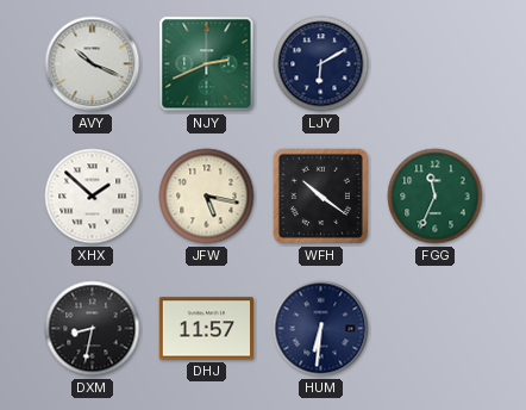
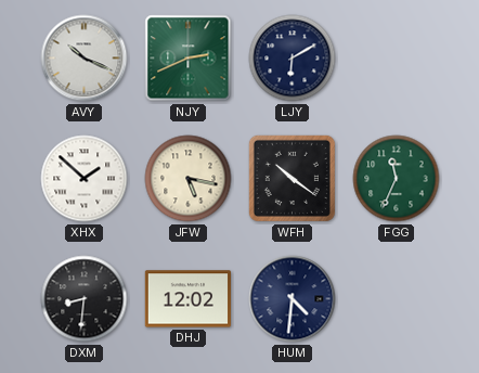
DXM: 8:32 -> 8:31
DHJ: 11:57 -> 12:02
HUM: 6:31 -> 4:31
